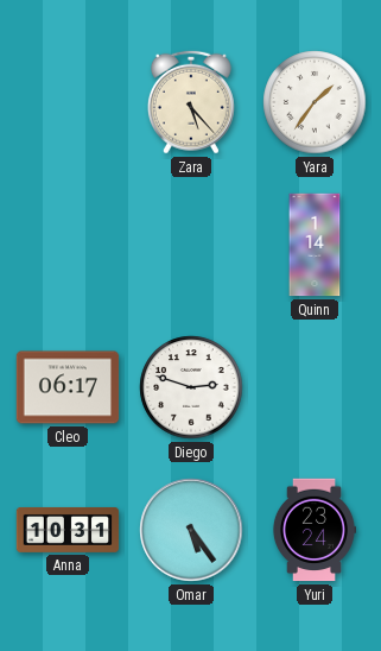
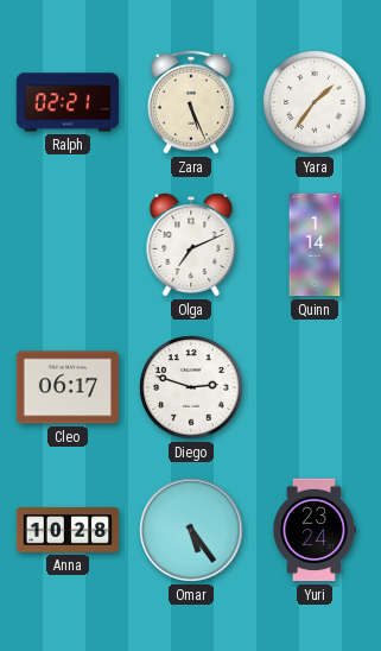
Ralph: none -> 02:21
Zara: 5:23 -> 5:26
Olga: none -> 7:11
Anna: 10:31 -> 10:28
